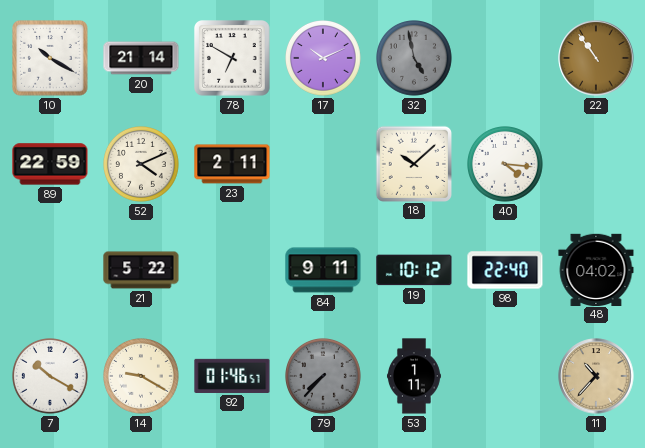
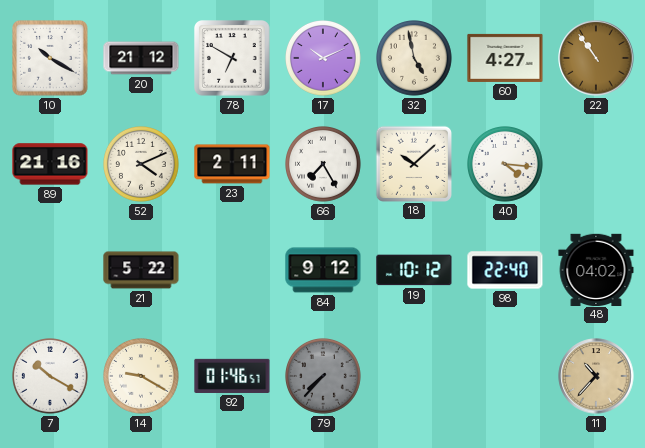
20: 21:14 -> 21:12
32 dial: grey -> cream
60: none -> 4:27
89: 22:59 -> 21:16
66: none -> 7:25
84: 9:11 -> 9:12
53: 1:11 -> none
